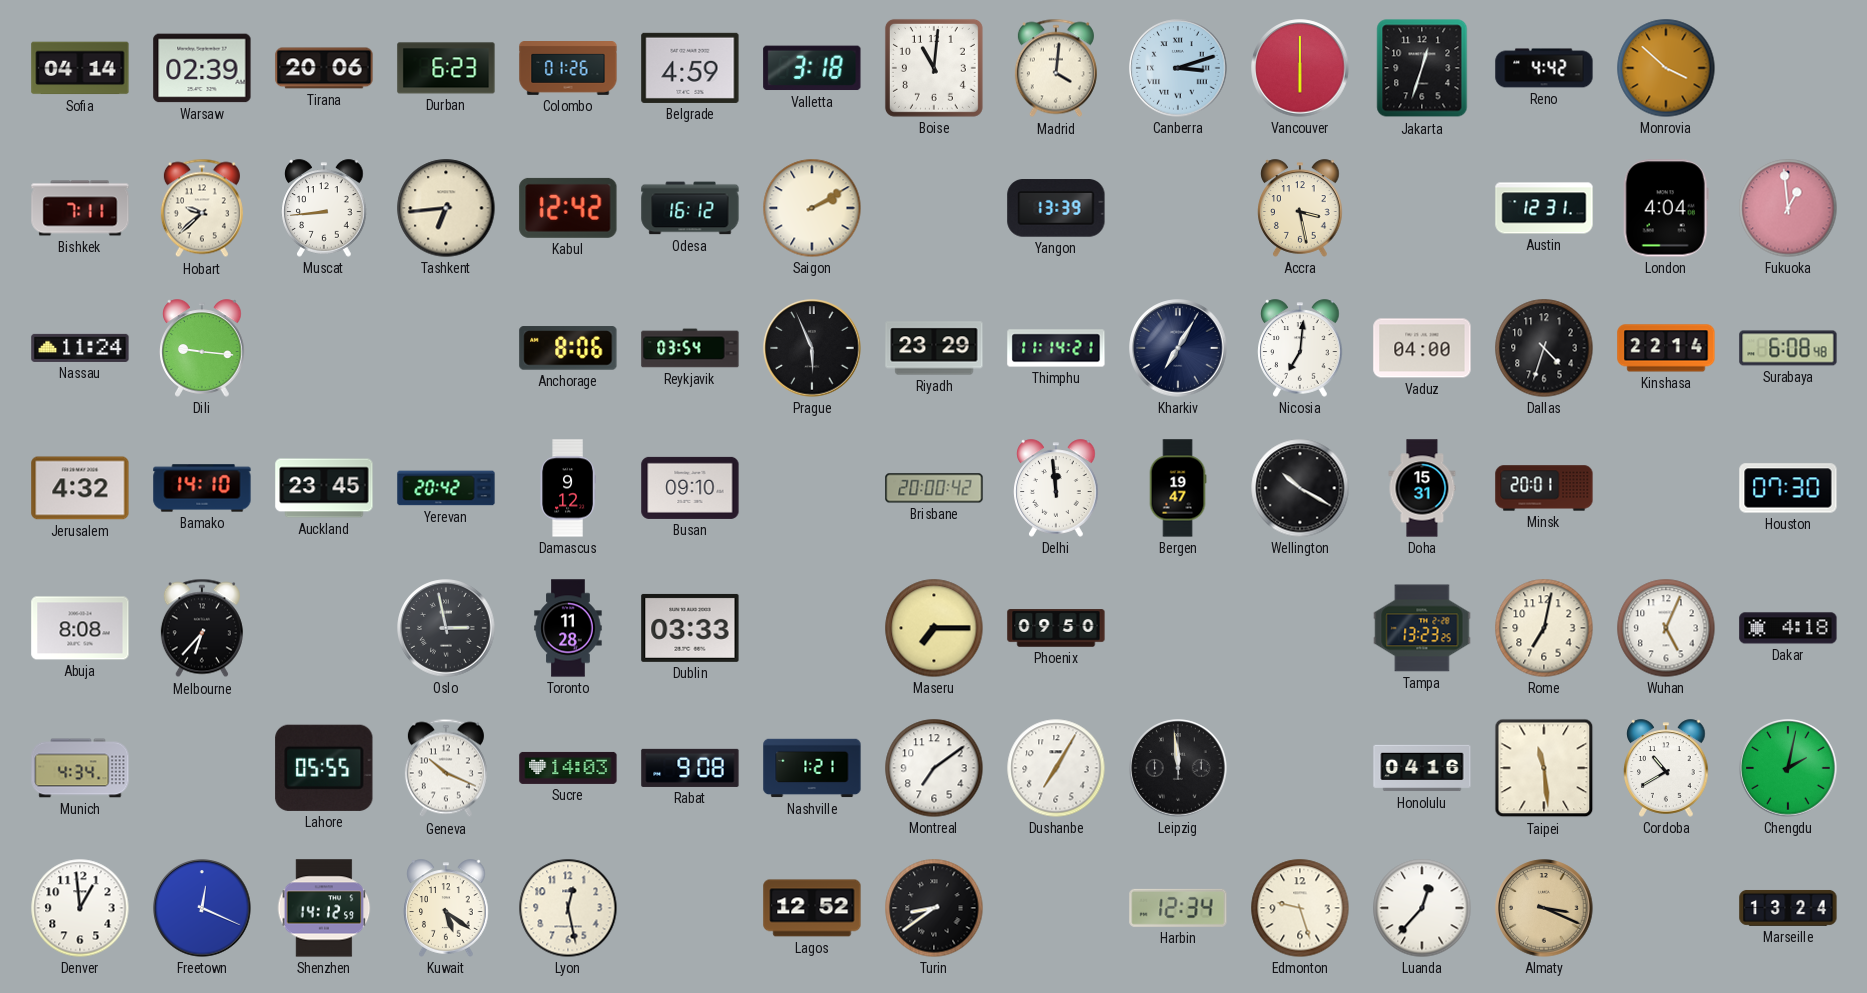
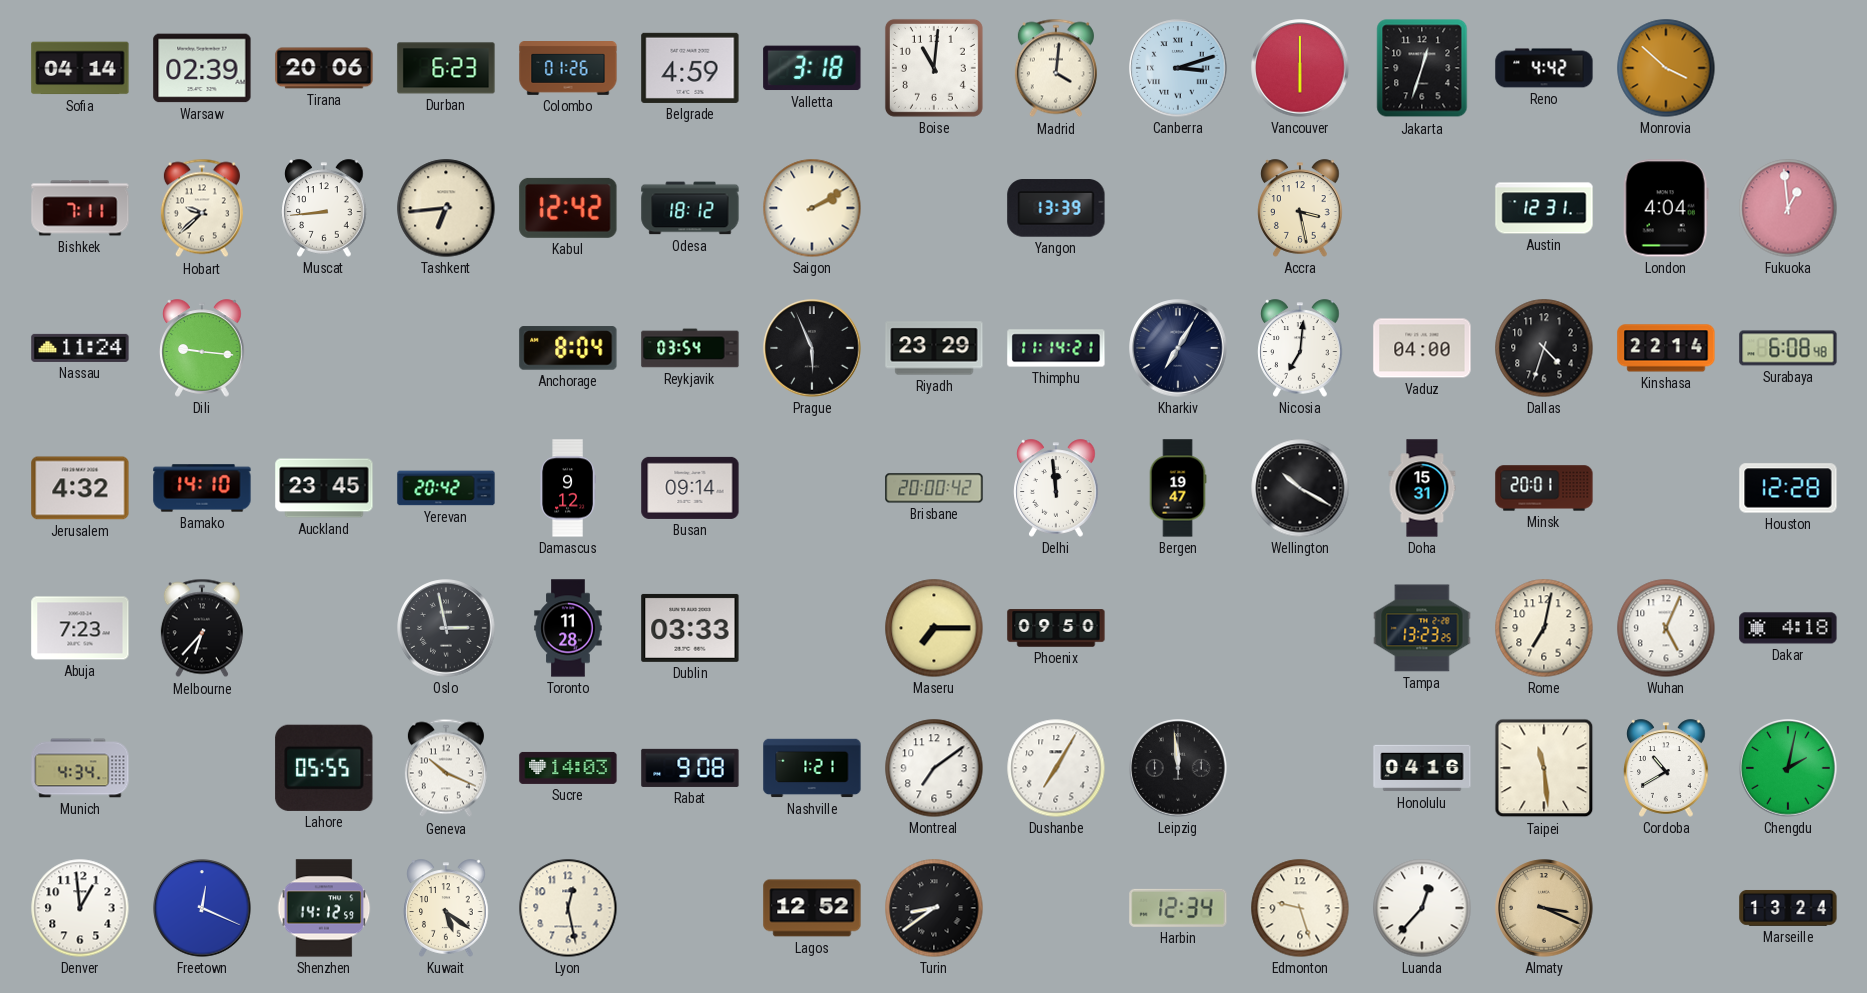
Odesa: 16:12 -> 18:12
Anchorage: 8:06 -> 8:04
Busan: 09:10 -> 09:14
Houston: 07:30 -> 12:28
Abuja: 8:08 -> 7:23
